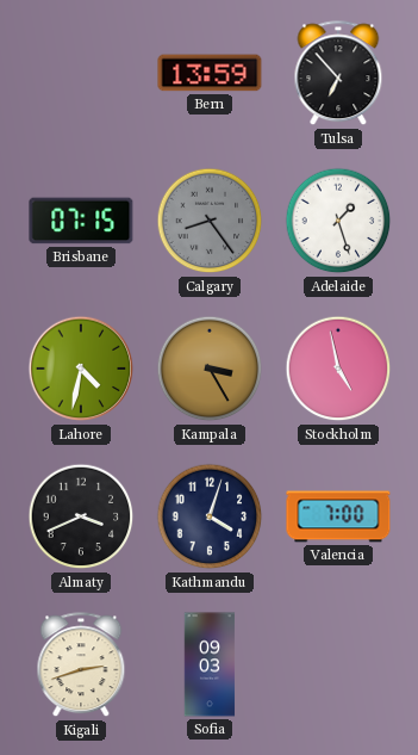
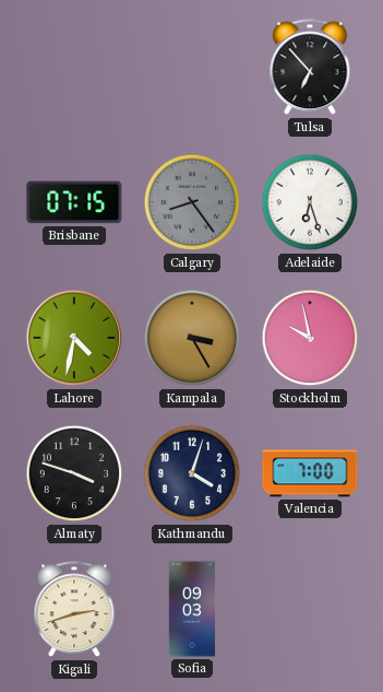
Bern: 13:59 -> none
Adelaide: 1:27 -> 6:27
Stockholm: 4:58 -> 9:58
Almaty: 3:41 -> 3:48
